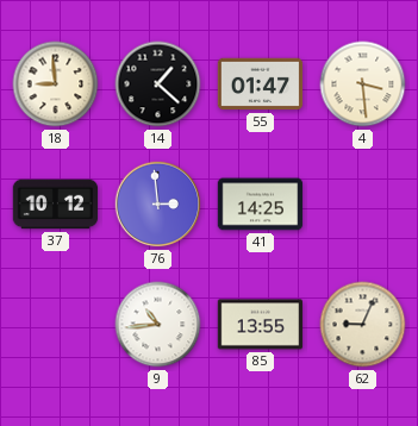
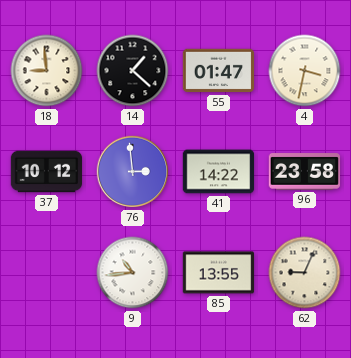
4: 3:29 -> 3:32
41: 14:25 -> 14:22
96: none -> 23:58
